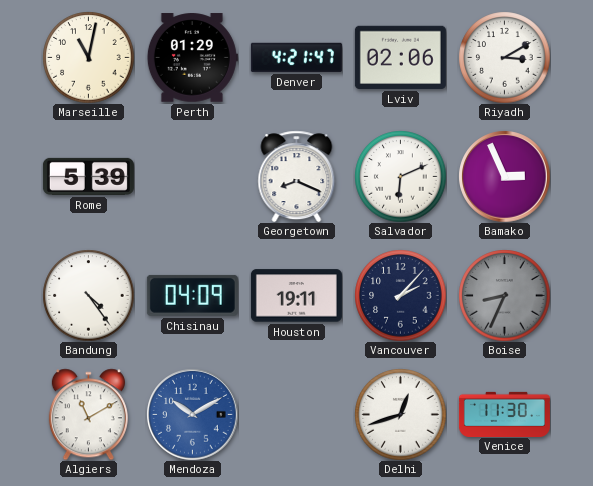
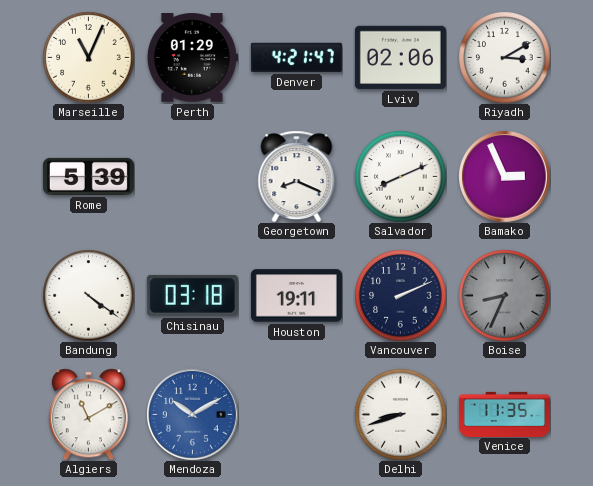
Marseille: 11:02 -> 11:04
Salvador: 6:11 -> 8:11
Bandung: 4:24 -> 4:21
Chisinau: 04:09 -> 03:18
Vancouver: 2:07 -> 2:11
Delhi: 12:42 -> 8:42
Venice: 11:30 -> 11:35
